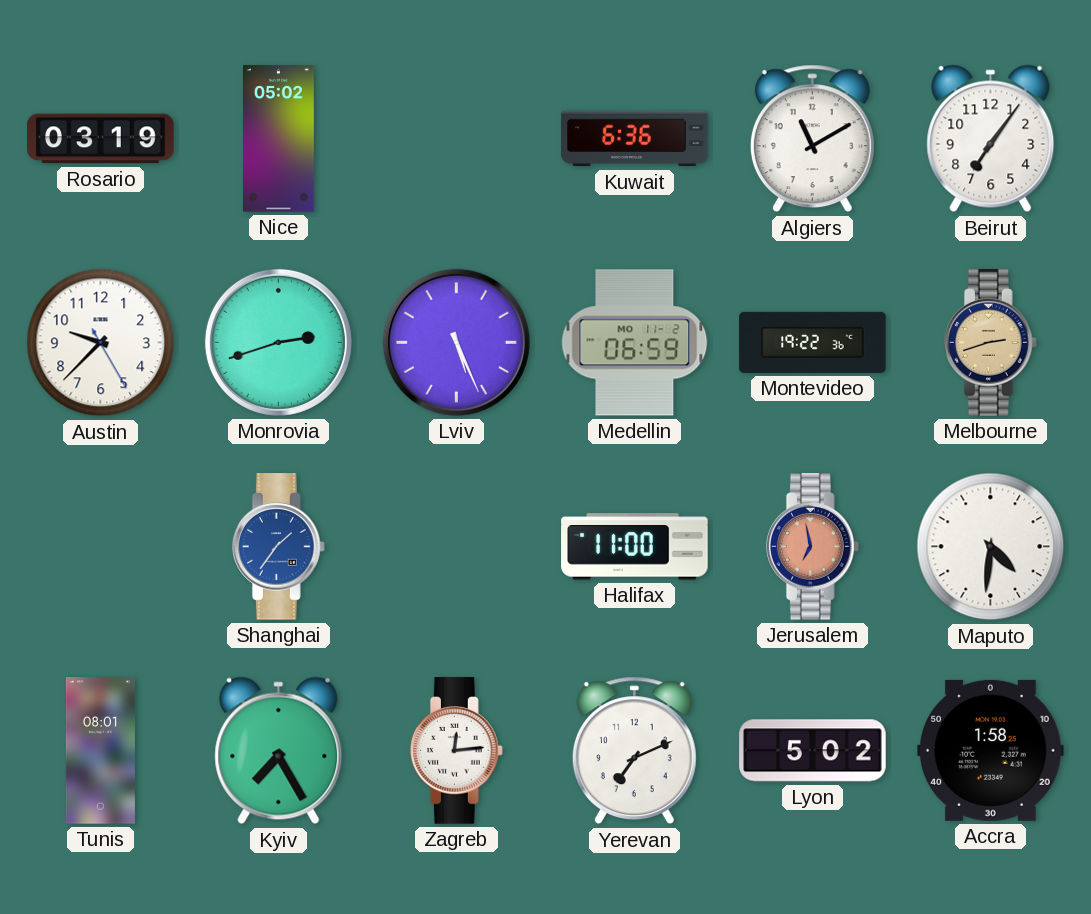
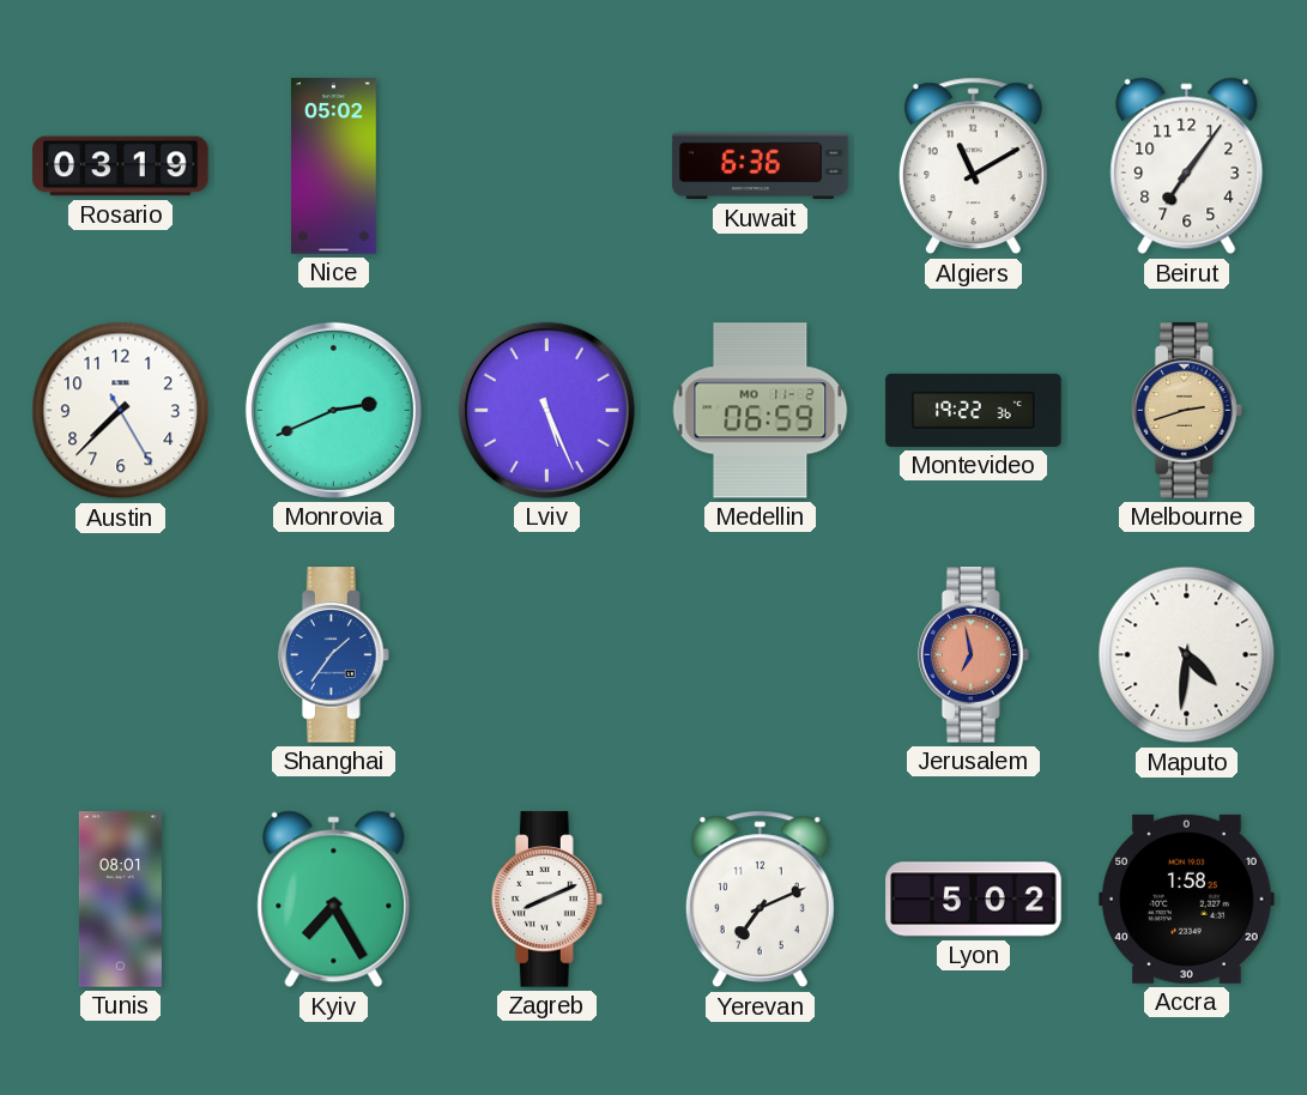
Austin: 9:37 -> 7:37
Monrovia: 2:42 -> 2:41
Halifax: 11:00 -> none
Zagreb: 12:14 -> 8:11
